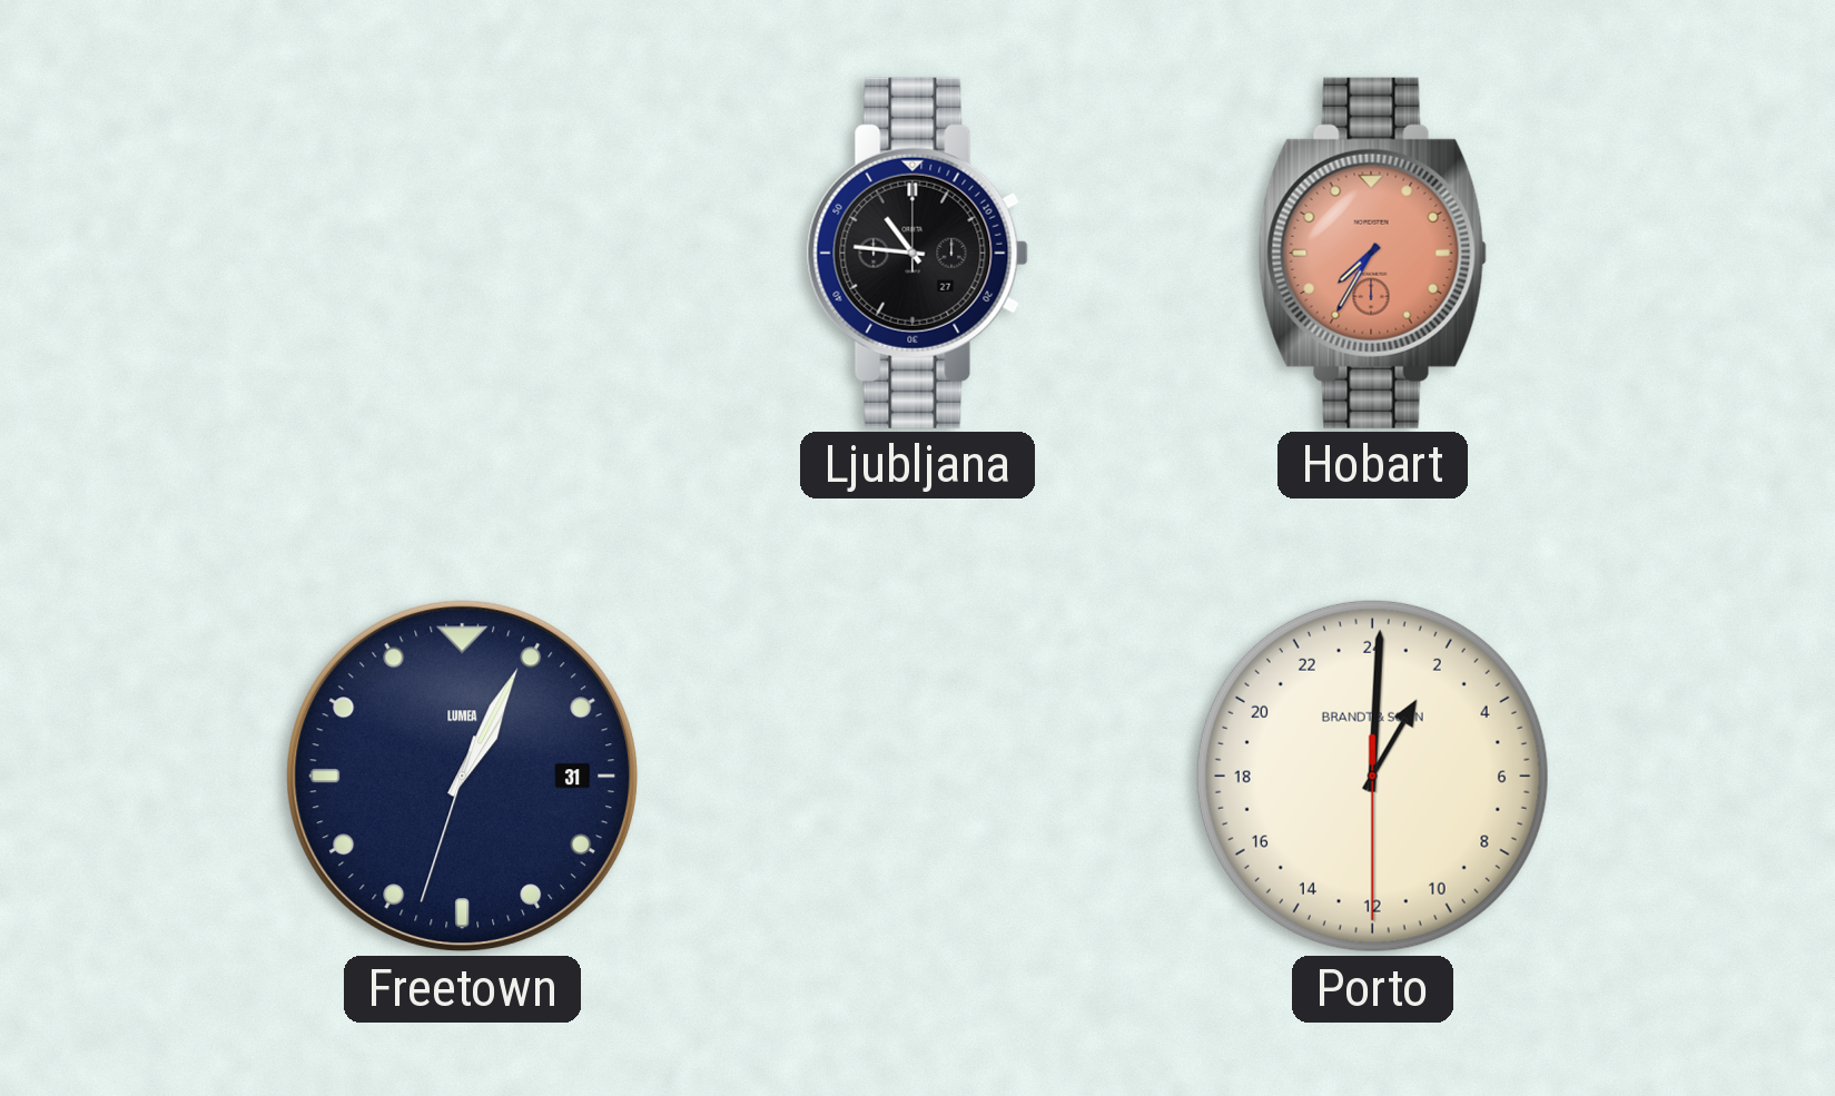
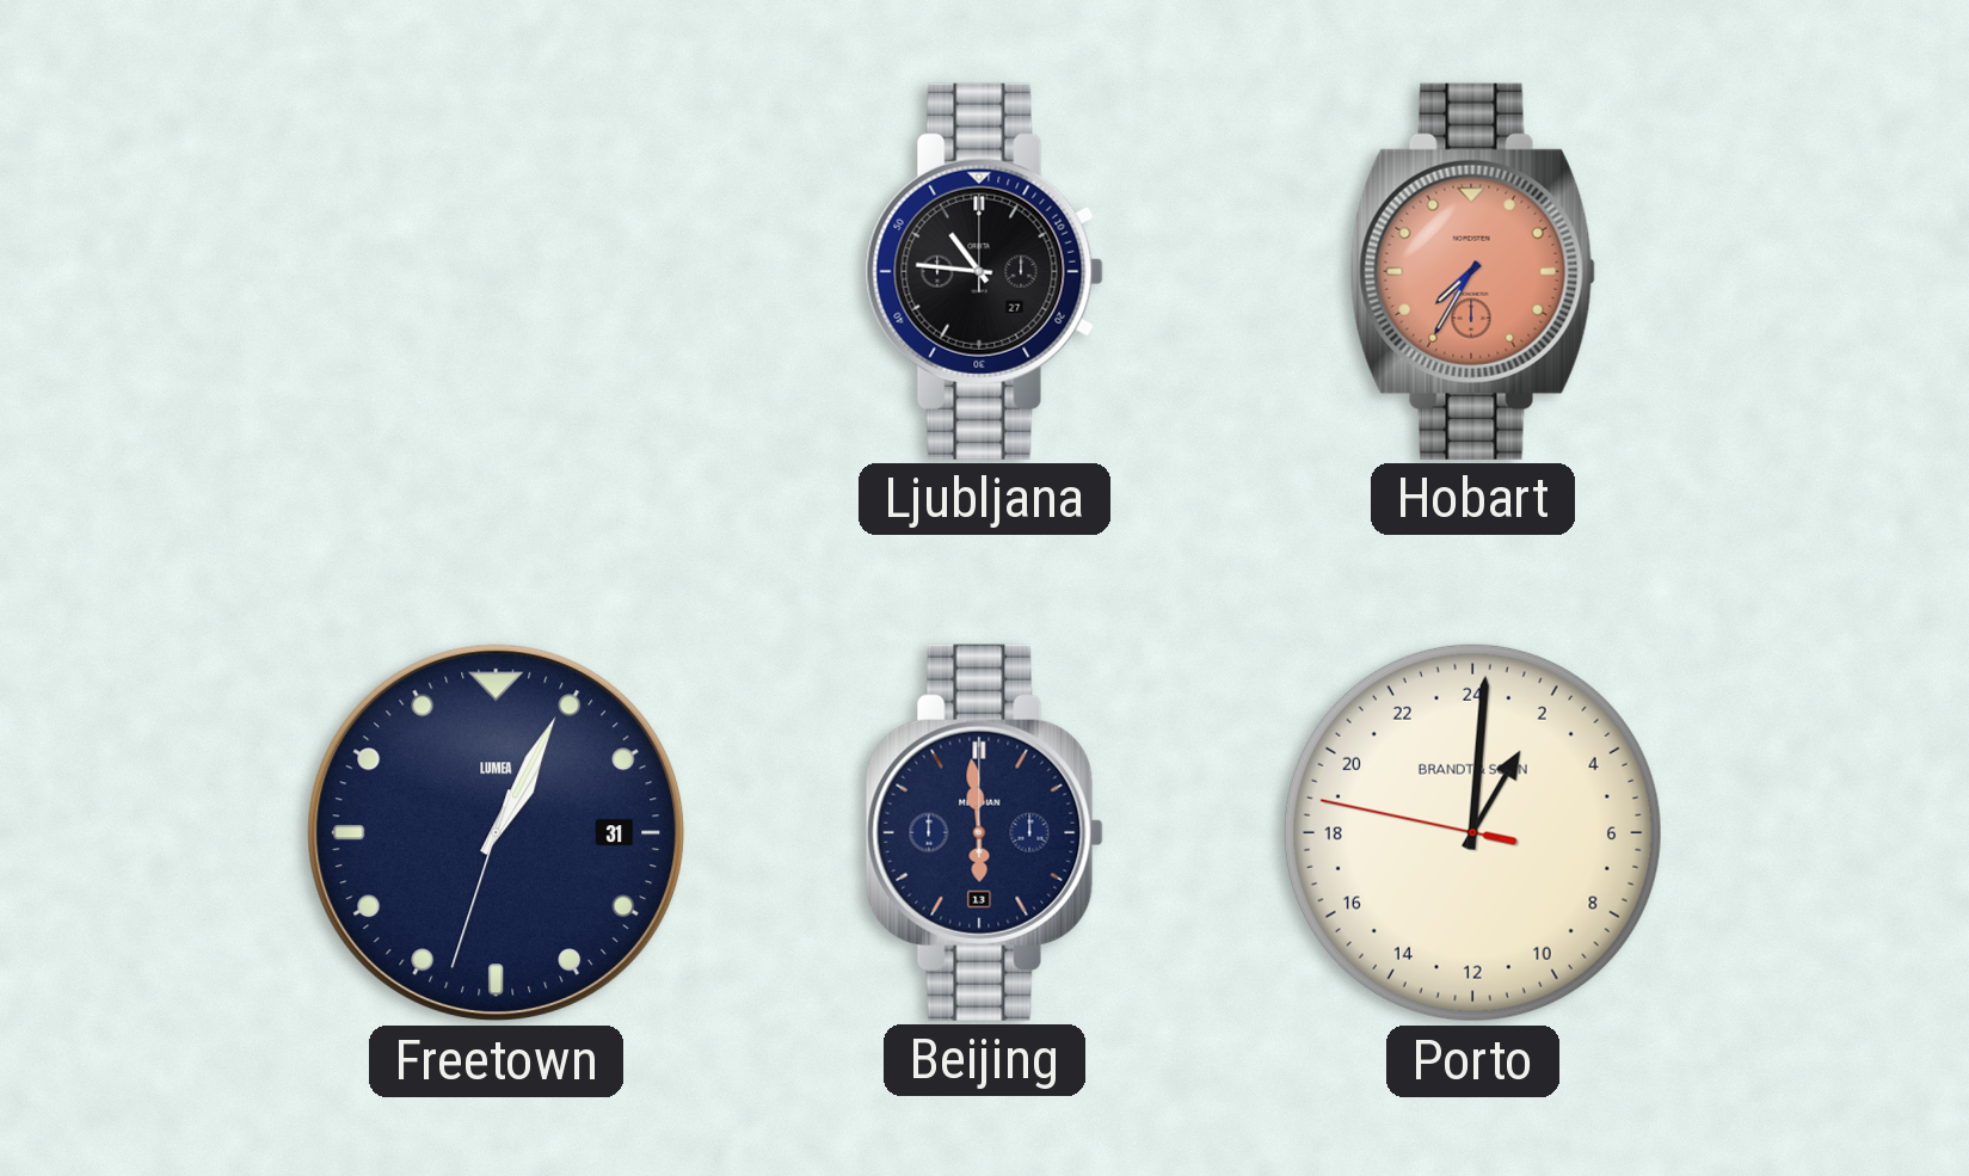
Beijing: none -> 5:59
Porto: 2:00:30 -> 2:00:47
